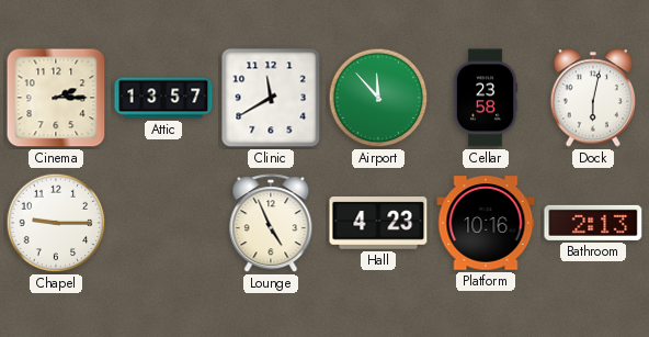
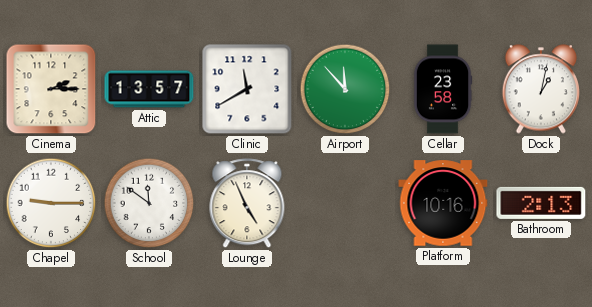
Dock: 6:02 -> 1:02
School: none -> 11:51
Hall: 4:23 -> none
